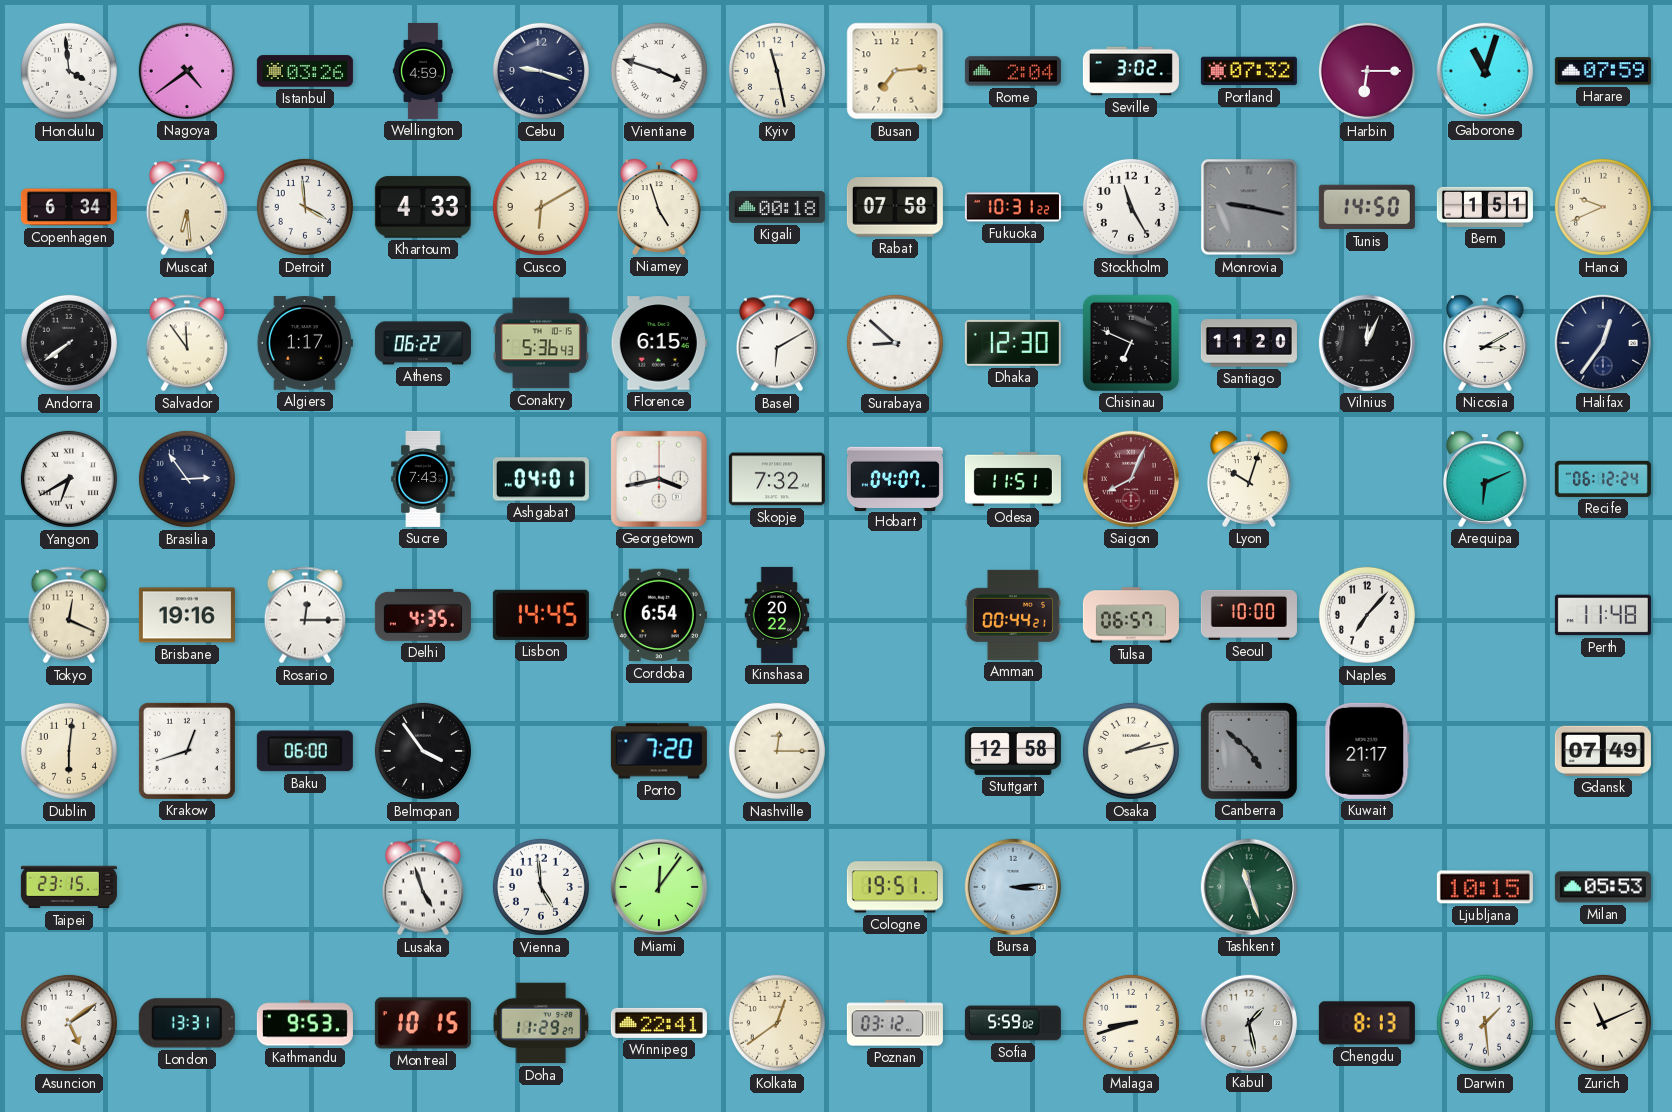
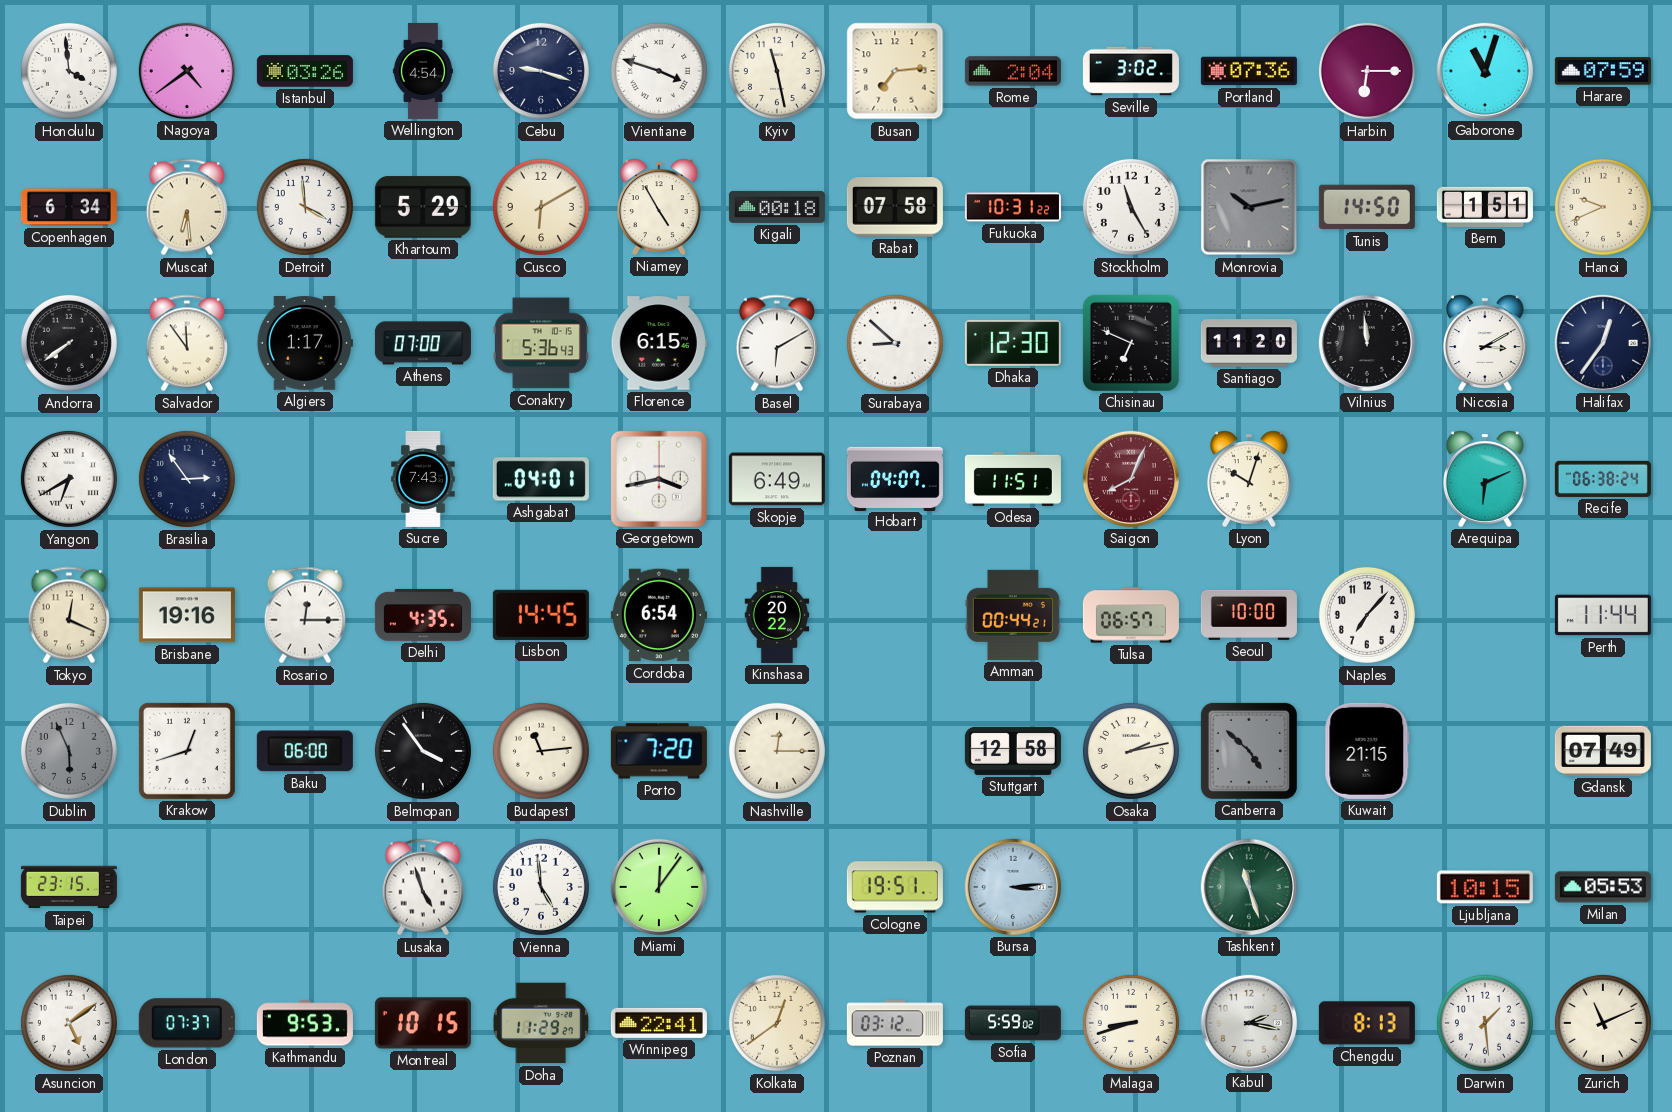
Wellington: 4:59 -> 4:54
Portland: 07:32 -> 07:36
Khartoum: 4:33 -> 5:29
Niamey: 4:57 -> 4:55
Monrovia: 9:17 -> 10:13
Athens: 06:22 -> 07:00
Vilnius: 12:04 -> 11:59
Skopje: 7:32 -> 6:49
Recife: 06:12 -> 06:38
Perth: 11:48 -> 11:44
Dublin: 6:01 -> 5:56
Dublin dial: cream -> grey
Budapest: none -> 11:14
Kuwait: 21:17 -> 21:15
London: 13:31 -> 07:37
Kabul: 1:28 -> 2:17
